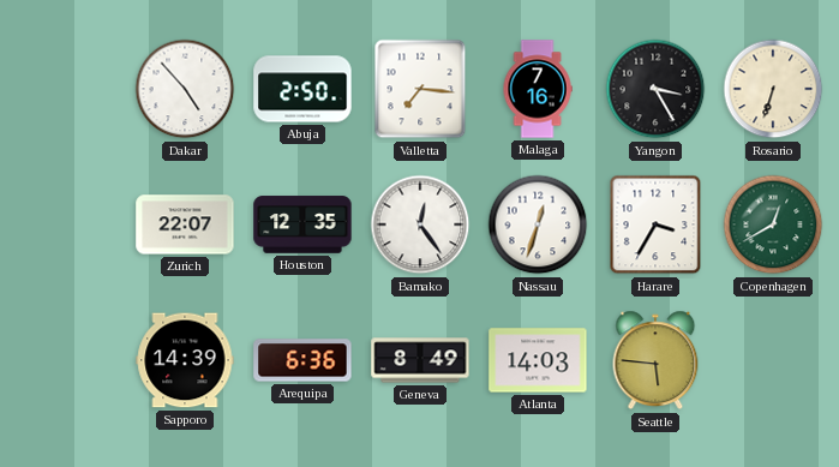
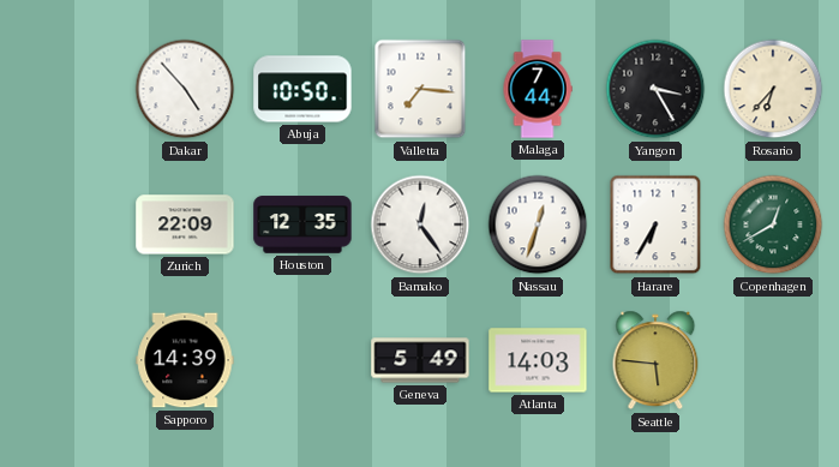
Abuja: 2:50 -> 10:50
Malaga: 7:16 -> 7:44
Rosario: 6:33 -> 6:37
Zurich: 22:07 -> 22:09
Harare: 3:35 -> 6:35
Arequipa: 6:36 -> none
Geneva: 8:49 -> 5:49
